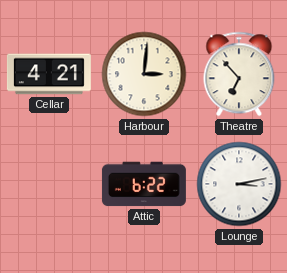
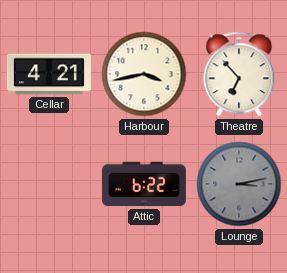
Harbour: 3:01 -> 3:43
Lounge dial: white -> grey
